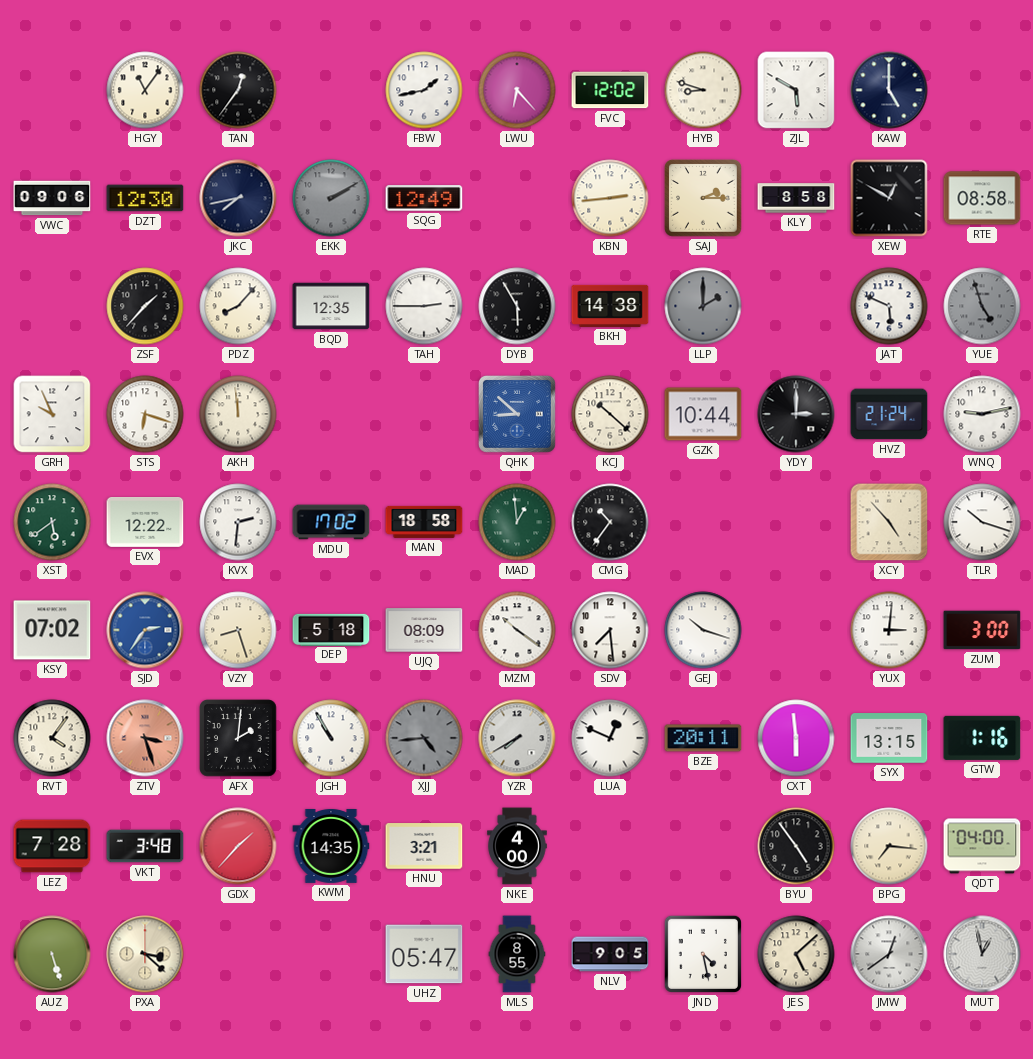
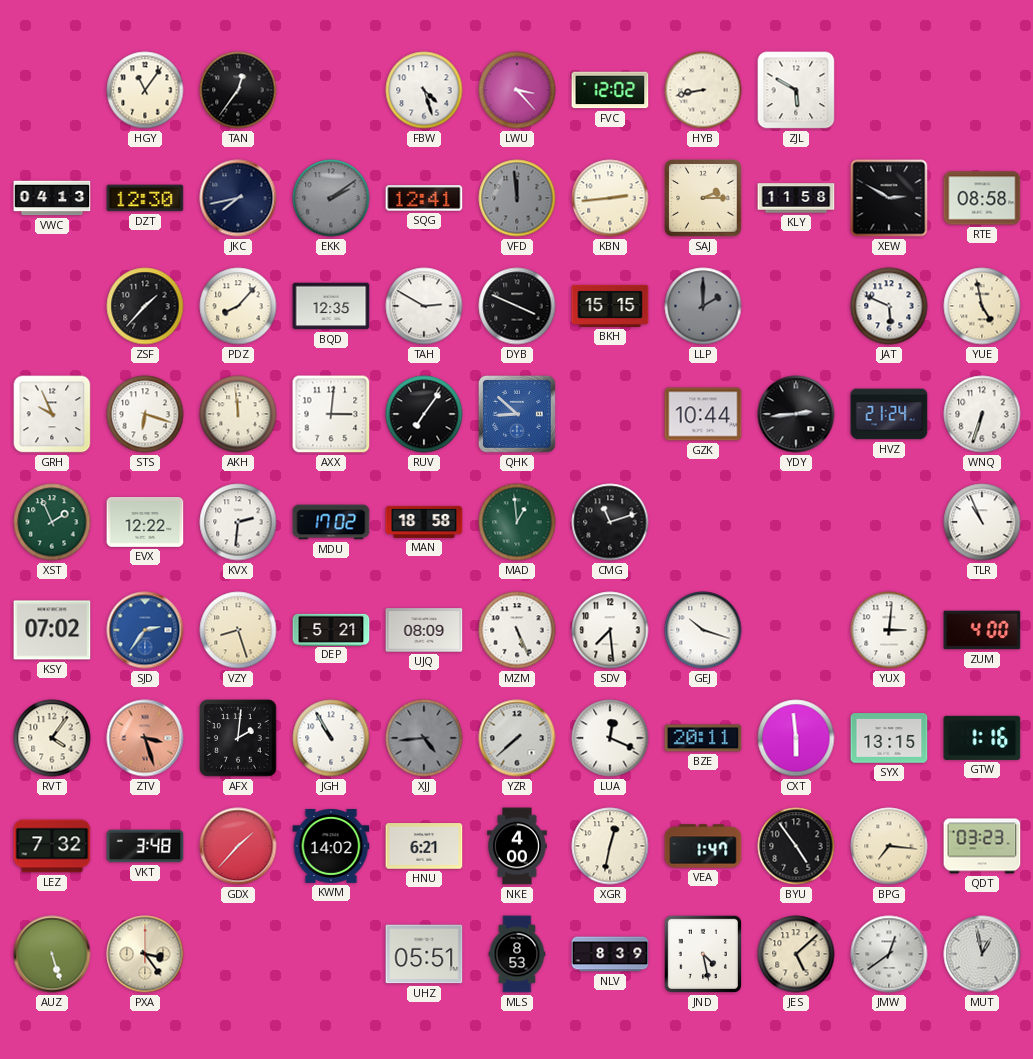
FBW: 1:43 -> 4:27
LWU: 6:23 -> 3:23
HYB: 8:48 -> 8:43
KAW: 5:00 -> none
VWC: 09:06 -> 04:13
EKK: 2:10 -> 2:09
SQG: 12:49 -> 12:41
VFD: none -> 11:59
KLY: 8:58 -> 11:58
XEW: 12:50 -> 2:50
TAH: 2:45 -> 2:50
DYB: 5:55 -> 3:49
BKH: 14:38 -> 15:15
YUE: 4:57 -> 4:58
YUE dial: grey -> cream
AXX: none -> 3:01
RUV: none -> 7:06
KCJ: 10:22 -> none
YDY: 3:00 -> 2:44
WNQ: 9:13 -> 6:33
XST: 5:39 -> 1:56
CMG: 10:36 -> 11:12
XCY: 4:53 -> none
TLR: 10:18 -> 10:56
DEP: 5:18 -> 5:21
MZM: 10:21 -> 5:26
ZUM: 3:00 -> 4:00
YZR: 7:40 -> 7:38
LUA: 12:49 -> 12:19
LEZ: 7:28 -> 7:32
KWM: 14:35 -> 14:02
HNU: 3:21 -> 6:21
XGR: none -> 12:32
VEA: none -> 1:47
QDT: 04:00 -> 03:23
PXA: 3:22 -> 3:24
UHZ: 05:47 -> 05:51
MLS: 8:55 -> 8:53
NLV: 9:05 -> 8:39
